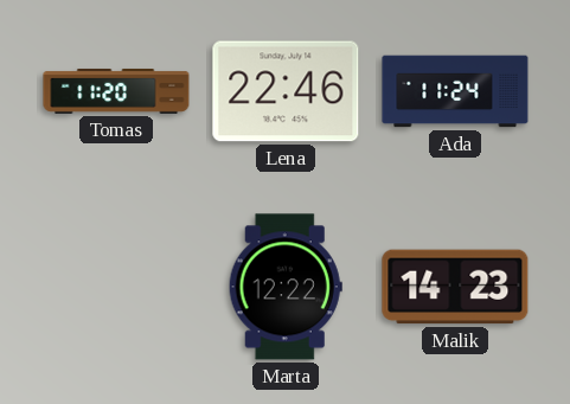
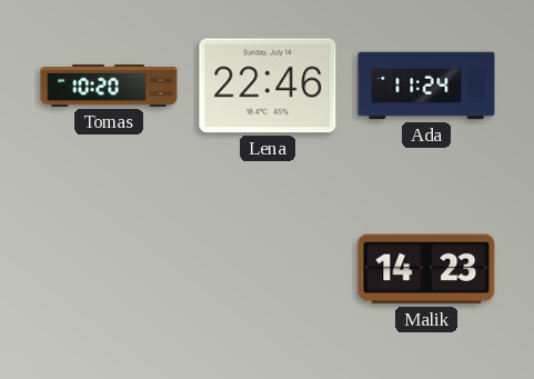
Tomas: 11:20 -> 10:20
Marta: 12:22 -> none
